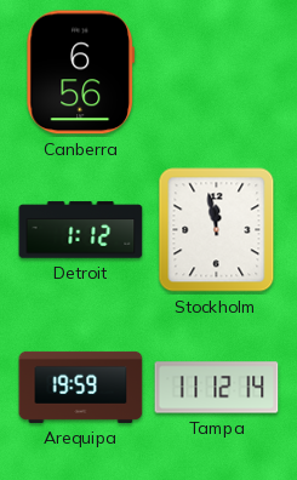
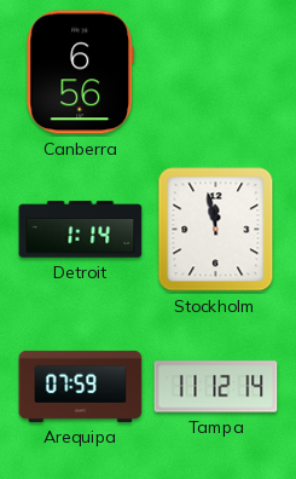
Detroit: 1:12 -> 1:14
Arequipa: 19:59 -> 07:59
